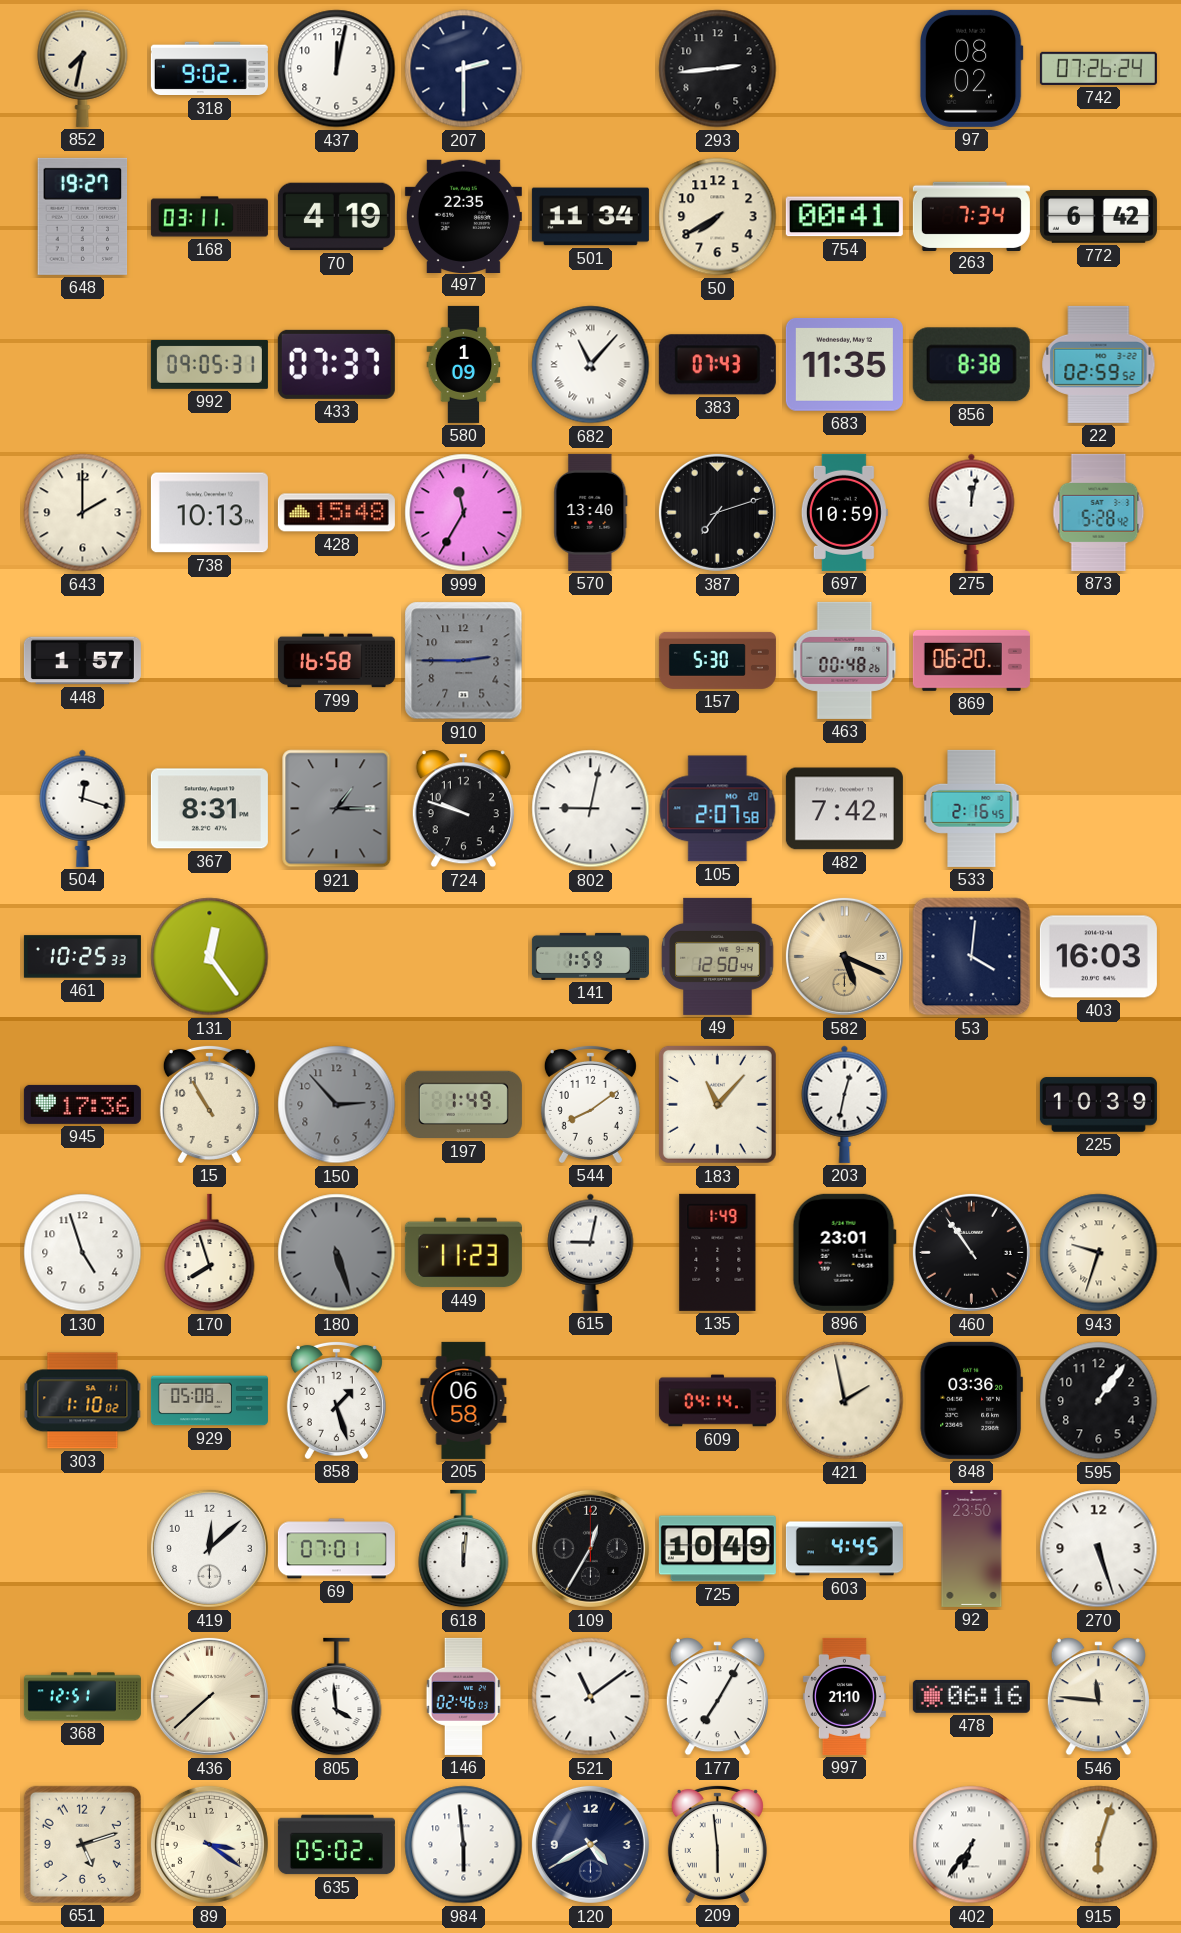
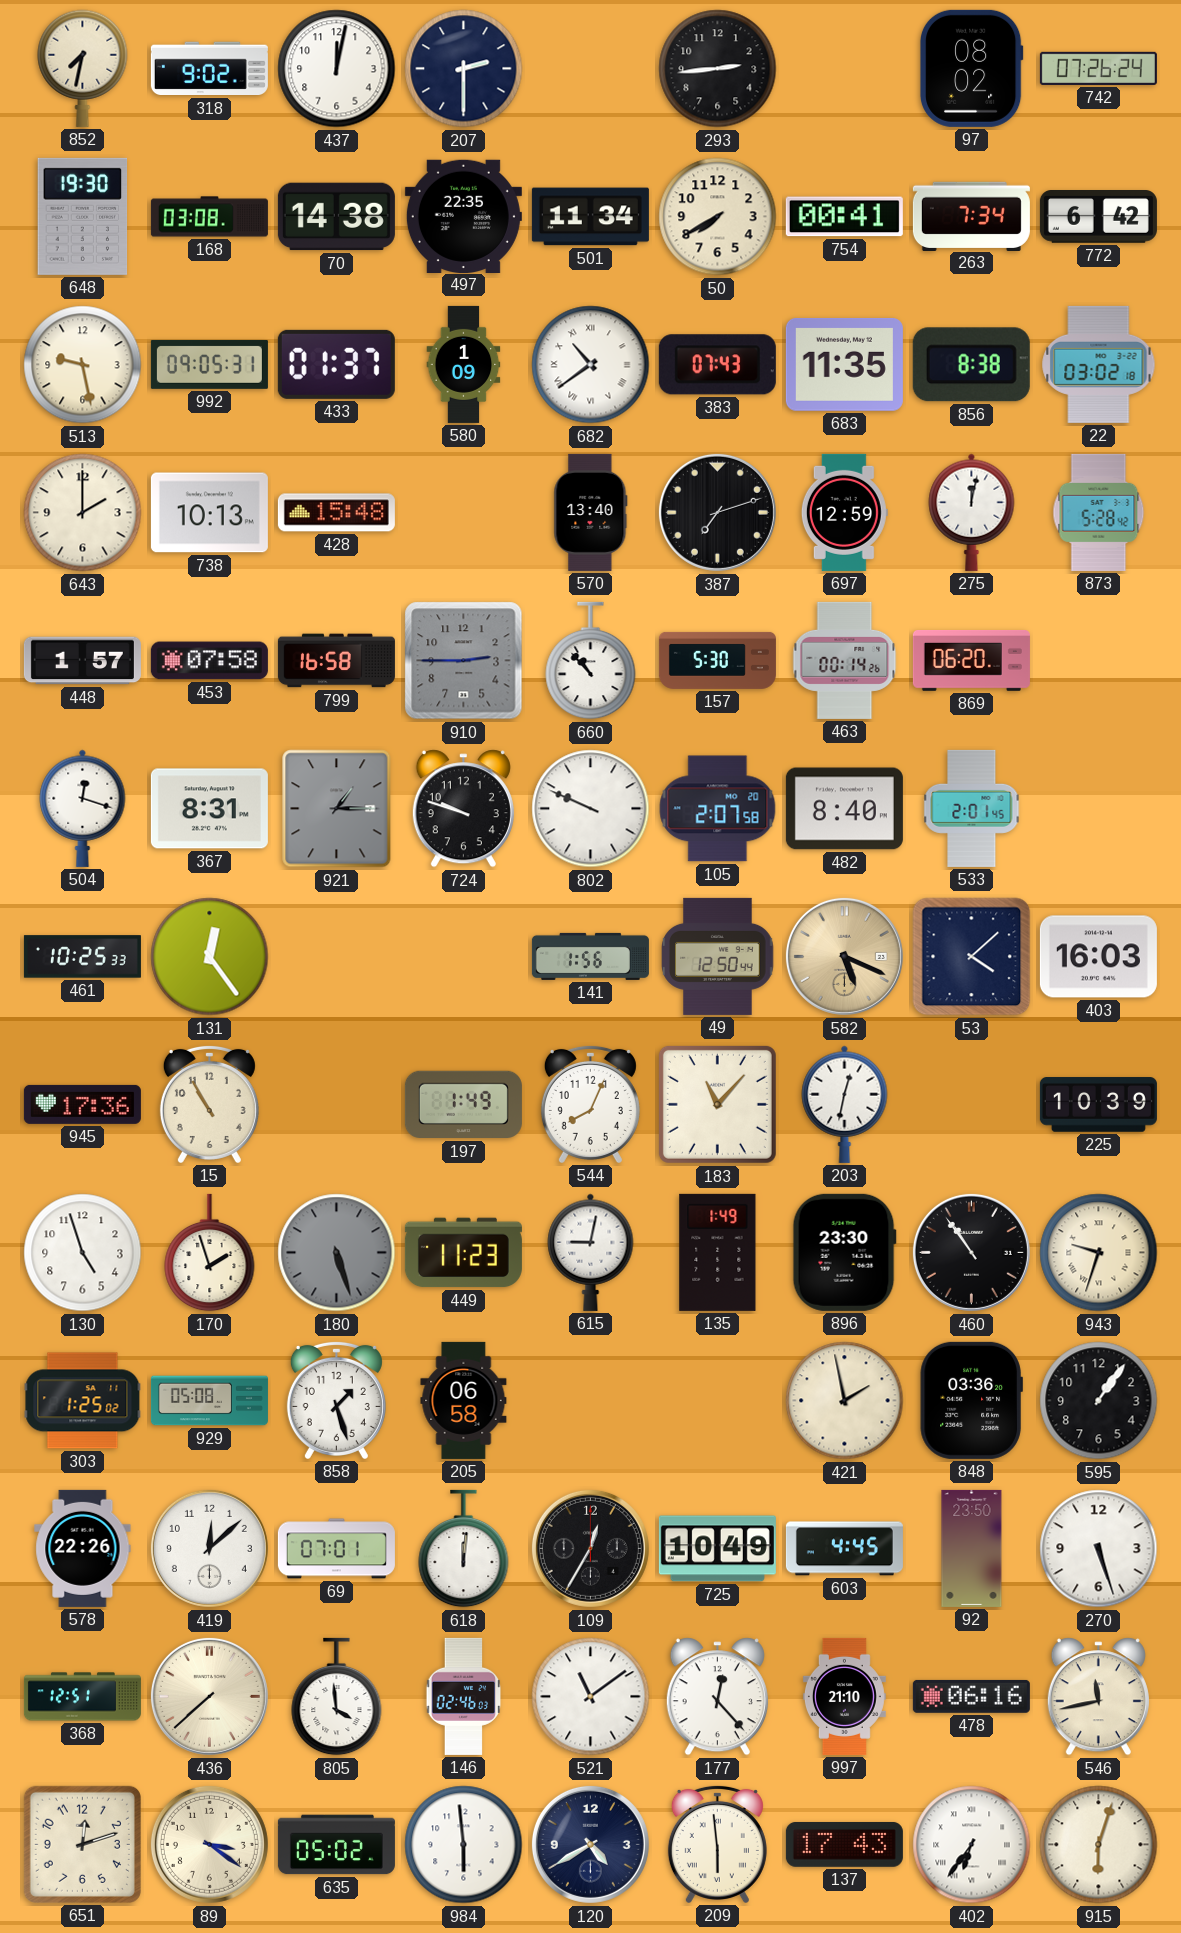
648: 19:27 -> 19:30
168: 03:11 -> 03:08
70: 4:19 -> 14:38
513: none -> 9:28
433: 07:37 -> 01:37
682: 11:07 -> 10:39
22: 02:59 -> 03:02
999: 11:35 -> none
697: 10:59 -> 12:59
453: none -> 07:58
660: none -> 10:53
463: 00:48 -> 00:14
802: 9:02 -> 9:49
482: 7:42 -> 8:40
533: 2:16 -> 2:01
141: 1:59 -> 1:56
53: 4:01 -> 4:08
150: 2:53 -> none
544: 8:09 -> 8:04
170: 7:57 -> 1:57
896: 23:01 -> 23:30
303: 1:10 -> 1:25
609: 04:14 -> none
578: none -> 22:26
177: 7:05 -> 12:23
546: 11:46 -> 11:43
651: 5:12 -> 12:12
137: none -> 17:43
